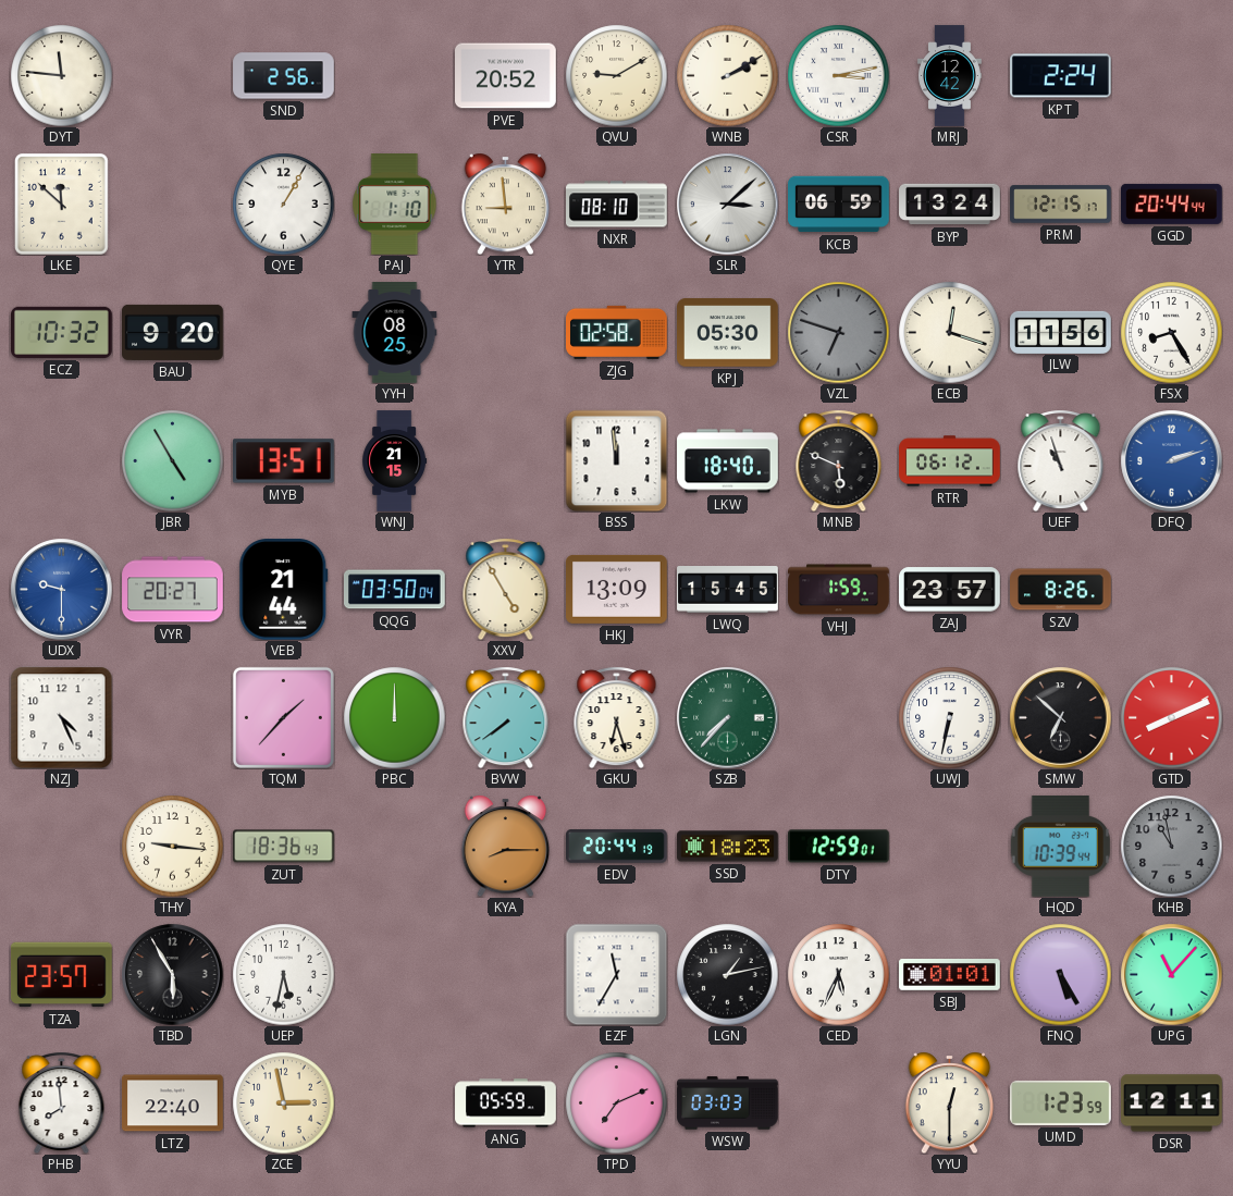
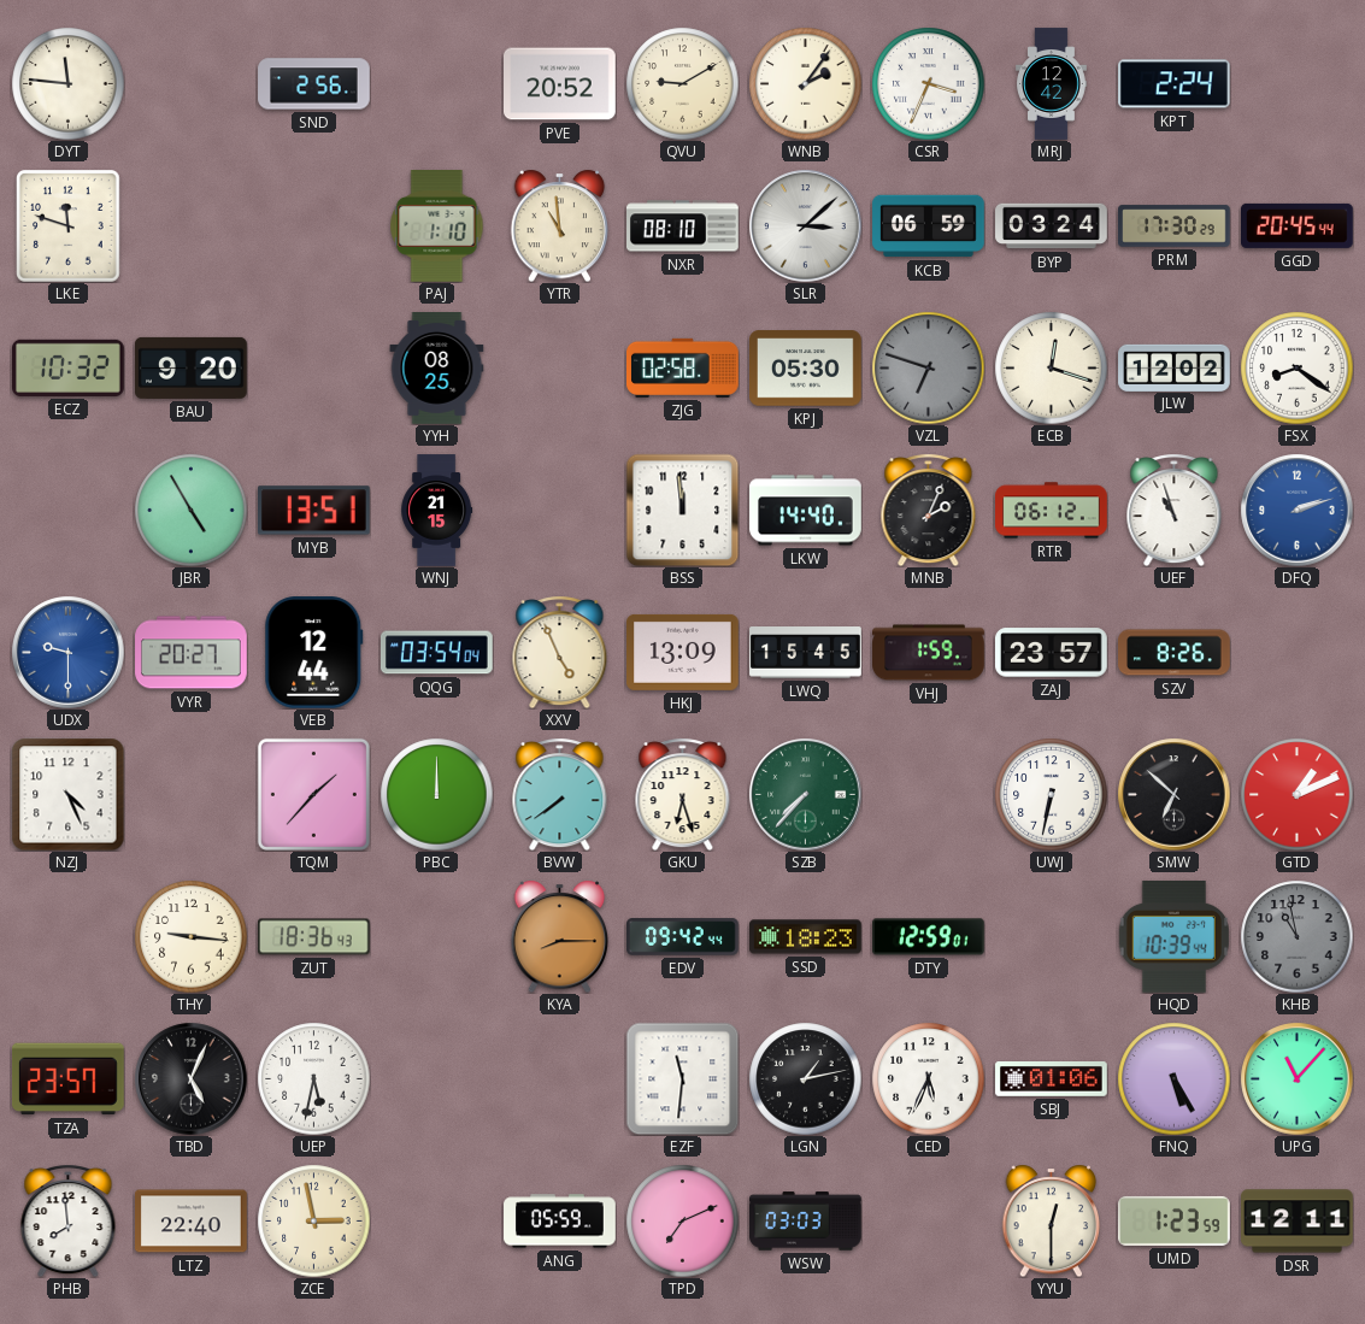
WNB: 2:10 -> 2:06
CSR: 3:13 -> 3:34
LKE: 11:52 -> 11:48
QYE: 1:05 -> none
YTR: 8:59 -> 10:59
BYP: 13:24 -> 03:24
PRM: 12:15 -> 17:30
GGD: 20:44 -> 20:45
JLW: 11:56 -> 12:02
FSX: 8:25 -> 8:21
LKW: 18:40 -> 14:40
MNB: 5:49 -> 2:04
VEB: 21:44 -> 12:44
QQG: 03:50 -> 03:54
XXV: 4:55 -> 4:56
GTD: 8:11 -> 1:11
EDV: 20:44 -> 09:42
TBD: 5:55 -> 5:04
EZF: 11:35 -> 11:31
SBJ: 01:01 -> 01:06
